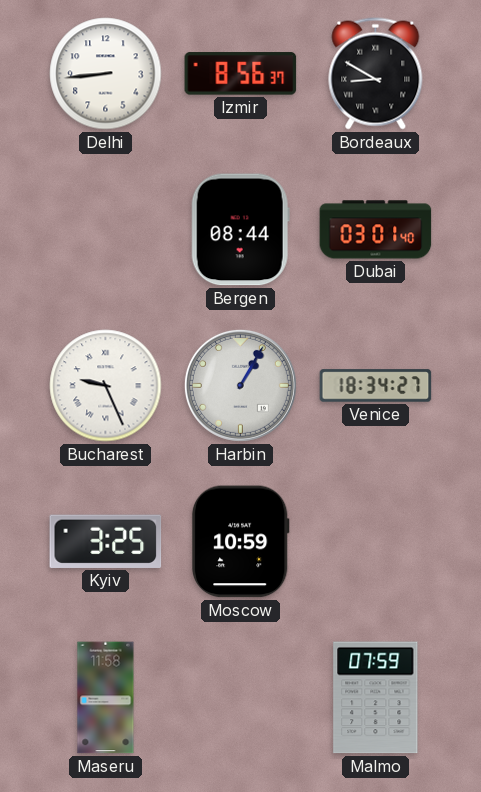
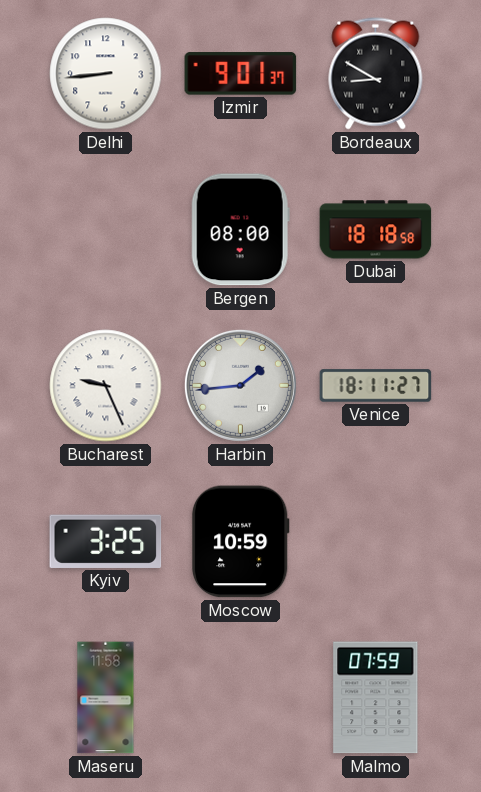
Izmir: 8:56 -> 9:01
Bergen: 08:44 -> 08:00
Dubai: 03:01 -> 18:18
Harbin: 1:05 -> 1:44
Venice: 18:34 -> 18:11
